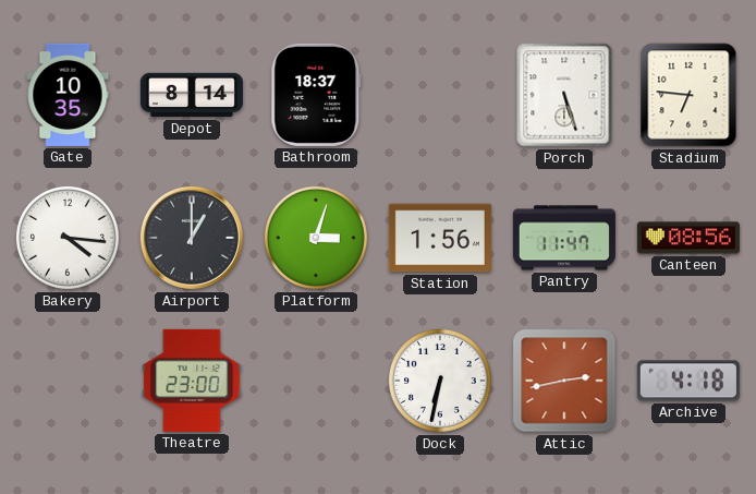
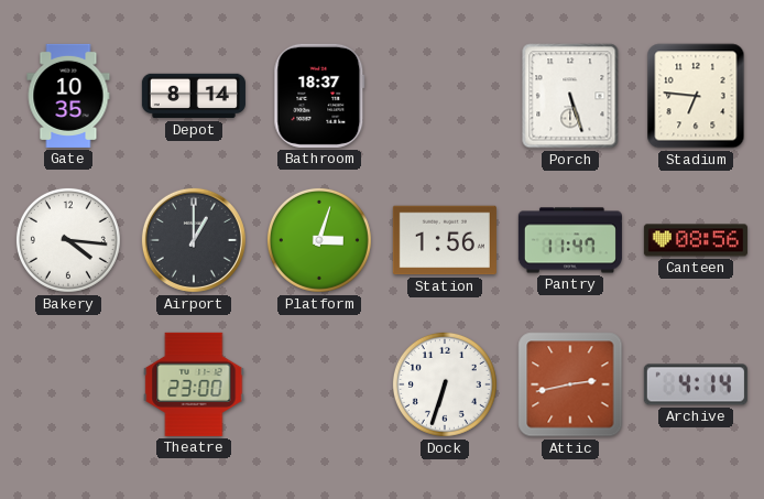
Dock: 6:32 -> 6:33
Archive: 4:18 -> 4:14
